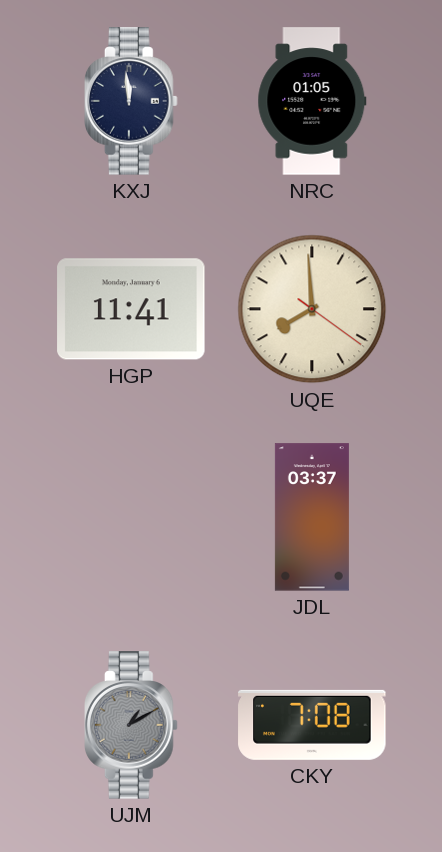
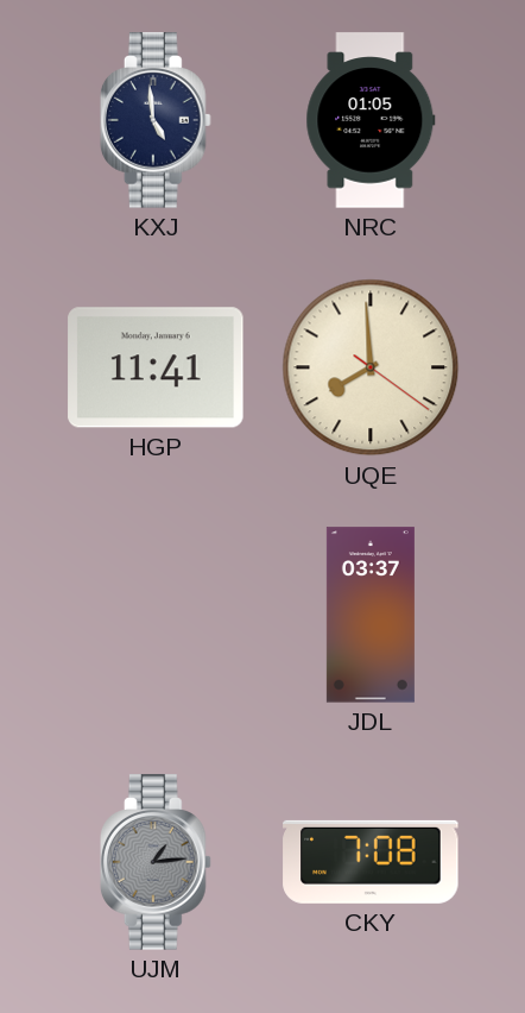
KXJ: 11:59 -> 4:59
UJM: 1:10 -> 1:14
